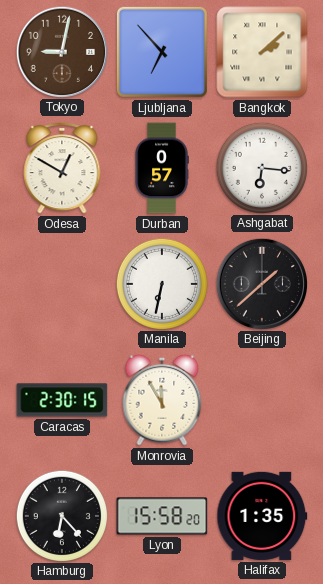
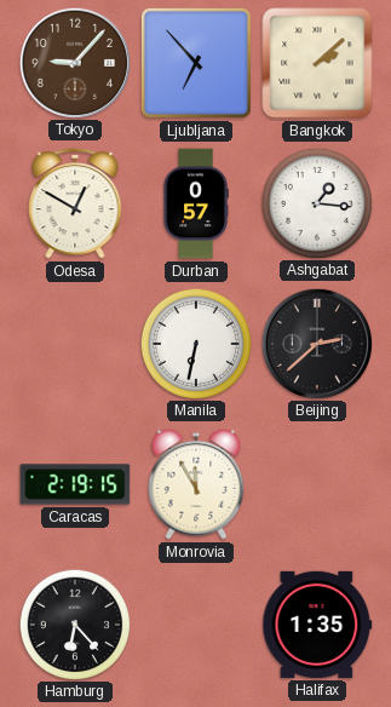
Tokyo: 9:02 -> 9:07
Ashgabat: 6:16 -> 1:16
Beijing: 1:38 -> 2:38
Caracas: 2:30 -> 2:19
Lyon: 15:58 -> none
